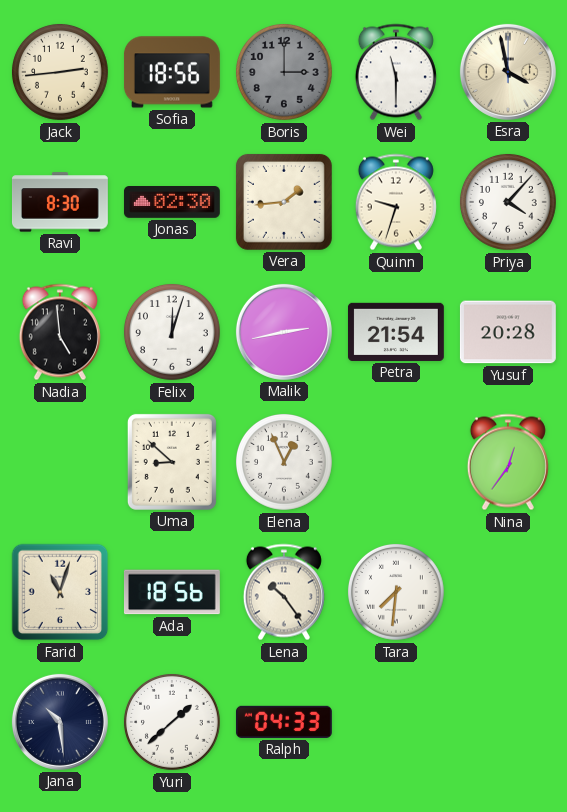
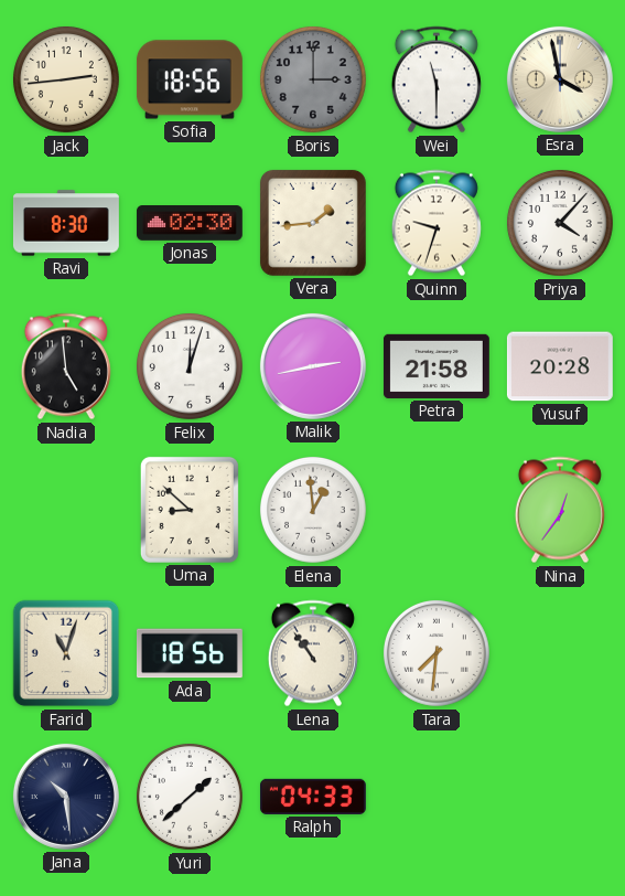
Petra: 21:54 -> 21:58
Elena: 12:56 -> 12:59
Lena: 10:24 -> 10:54
